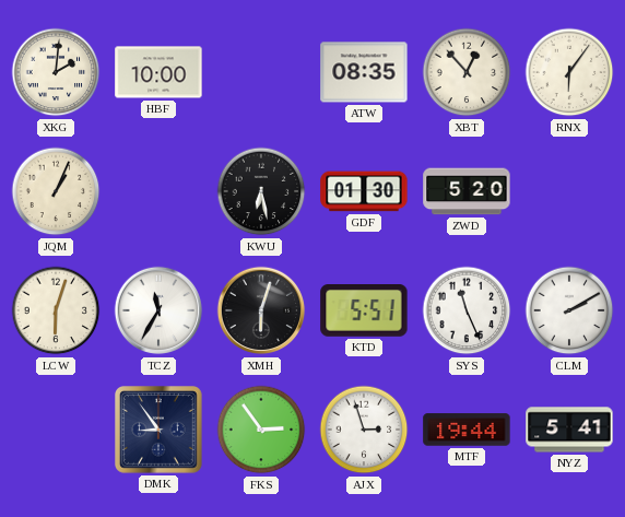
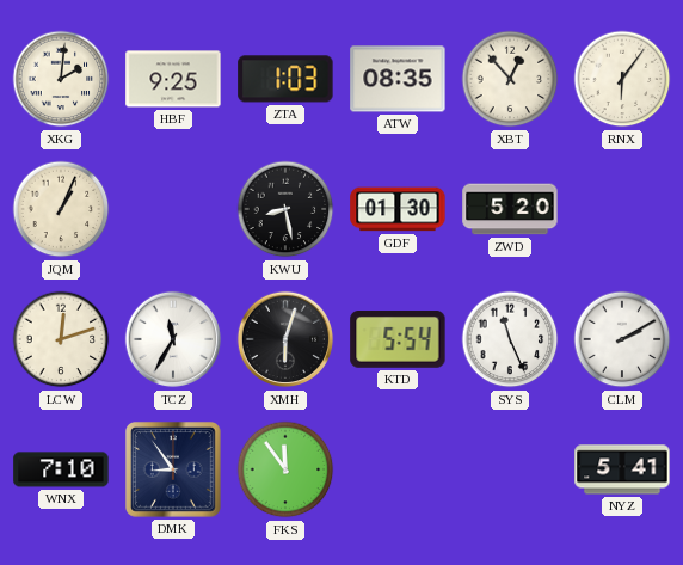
HBF: 10:00 -> 9:25
ZTA: none -> 1:03
KWU: 6:28 -> 8:28
LCW: 6:03 -> 12:12
KTD: 5:51 -> 5:54
WNX: none -> 7:10
FKS: 2:54 -> 11:54
AJX: 2:57 -> none
MTF: 19:44 -> none
